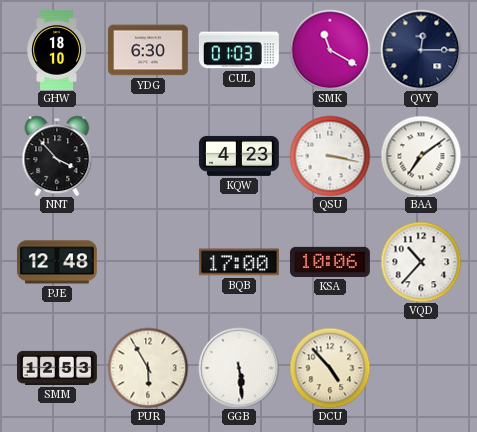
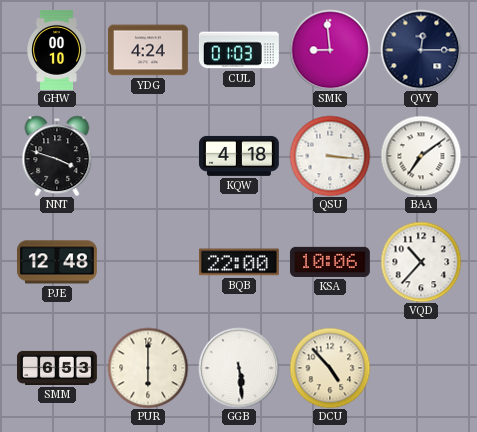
GHW: 18:10 -> 00:10
YDG: 6:30 -> 4:24
SMK: 11:20 -> 8:59
NNT: 3:53 -> 3:48
KQW: 4:23 -> 4:18
QSU: 3:17 -> 3:16
BQB: 17:00 -> 22:00
SMM: 12:53 -> 6:53
PUR: 5:55 -> 6:00
